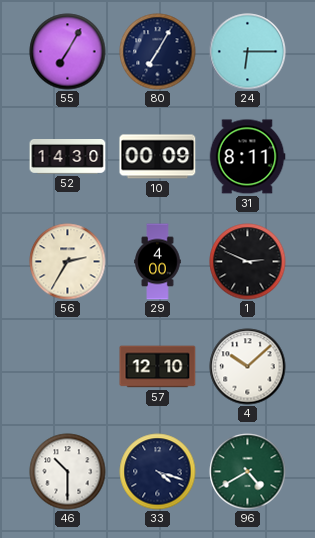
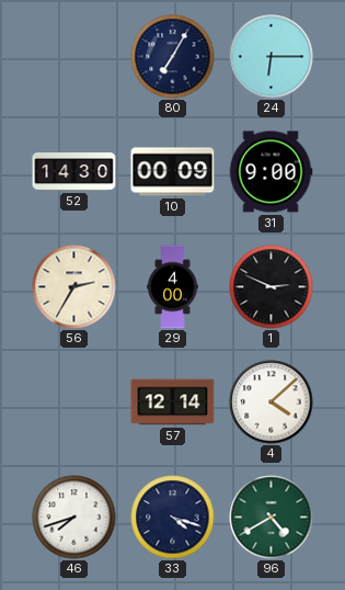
55: 7:05 -> none
31: 8:11 -> 9:00
57: 12:10 -> 12:14
4: 10:08 -> 4:08
46: 10:30 -> 7:42
